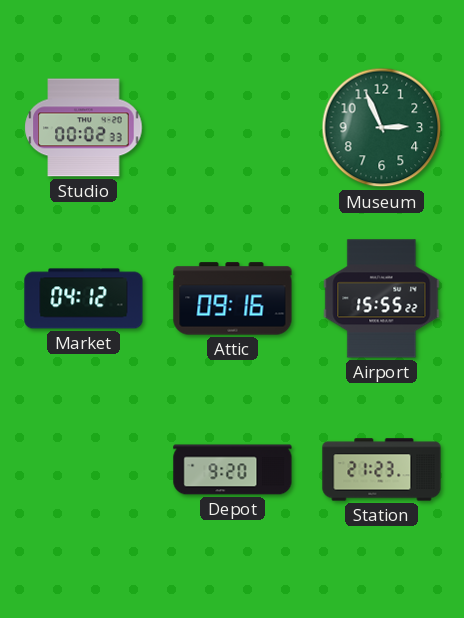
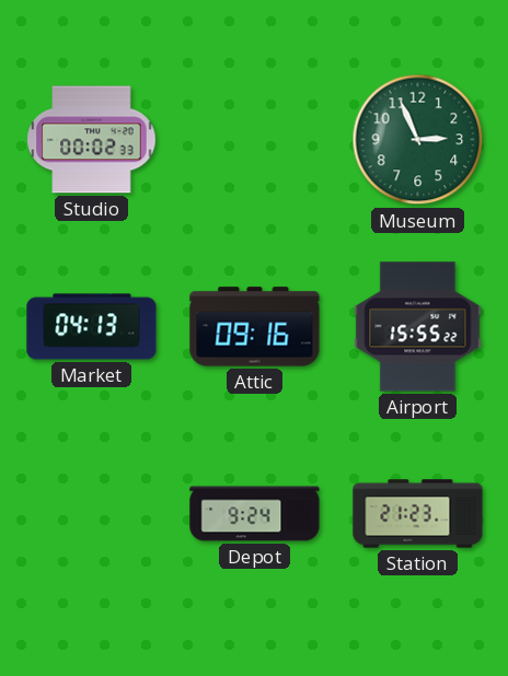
Market: 04:12 -> 04:13
Depot: 9:20 -> 9:24
